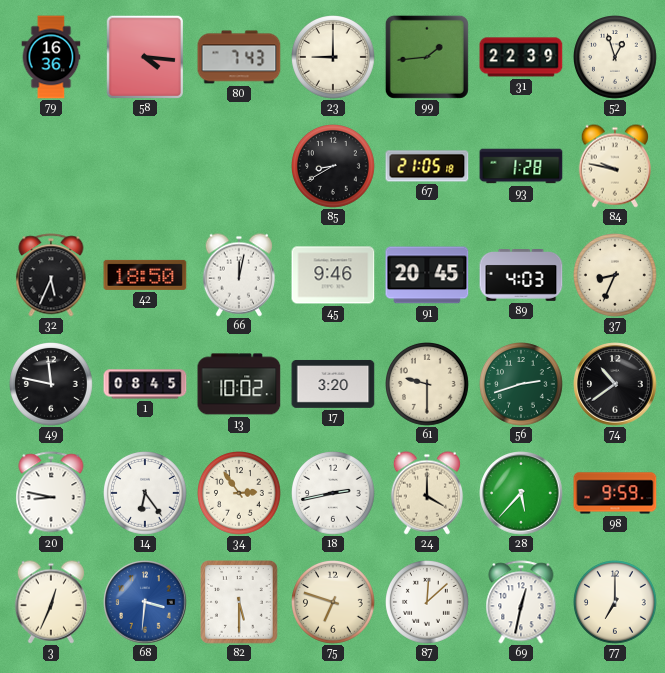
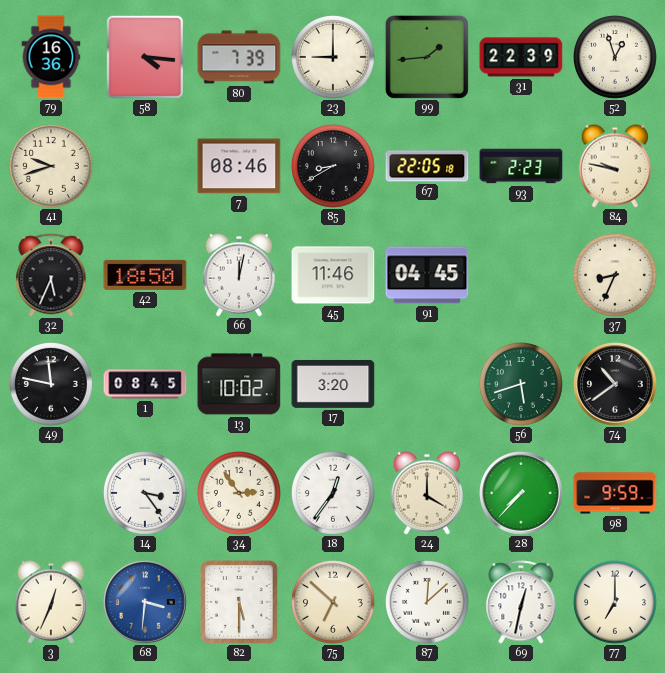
80: 7:43 -> 7:39
41: none -> 9:42
7: none -> 08:46
67: 21:05 -> 22:05
93: 1:28 -> 2:23
45: 9:46 -> 11:46
91: 20:45 -> 04:45
89: 4:03 -> none
61: 9:30 -> none
56: 2:42 -> 5:42
20: 8:47 -> none
14: 6:24 -> 3:24
18: 2:43 -> 12:36
28: 5:37 -> 7:37
75: 6:48 -> 6:52
